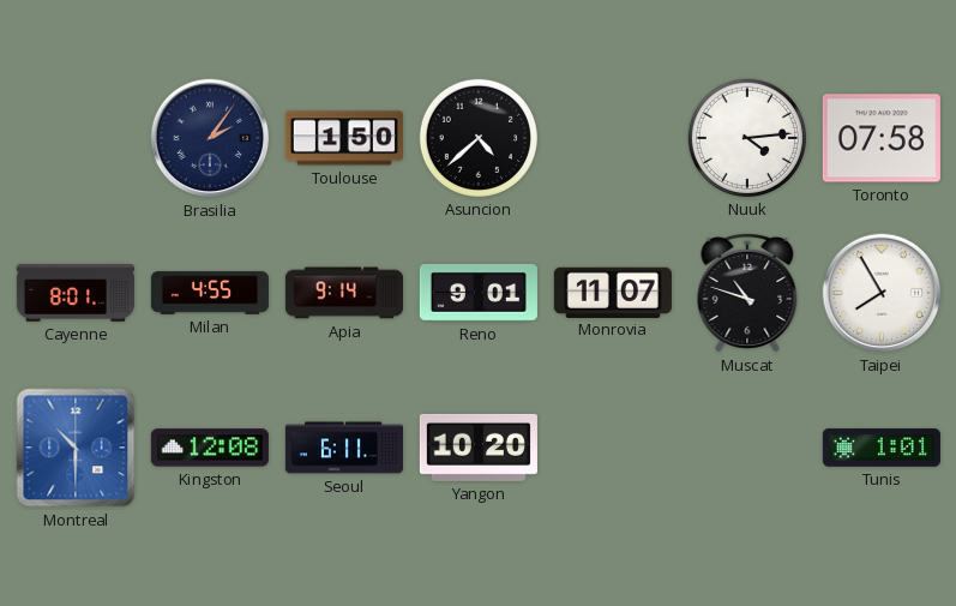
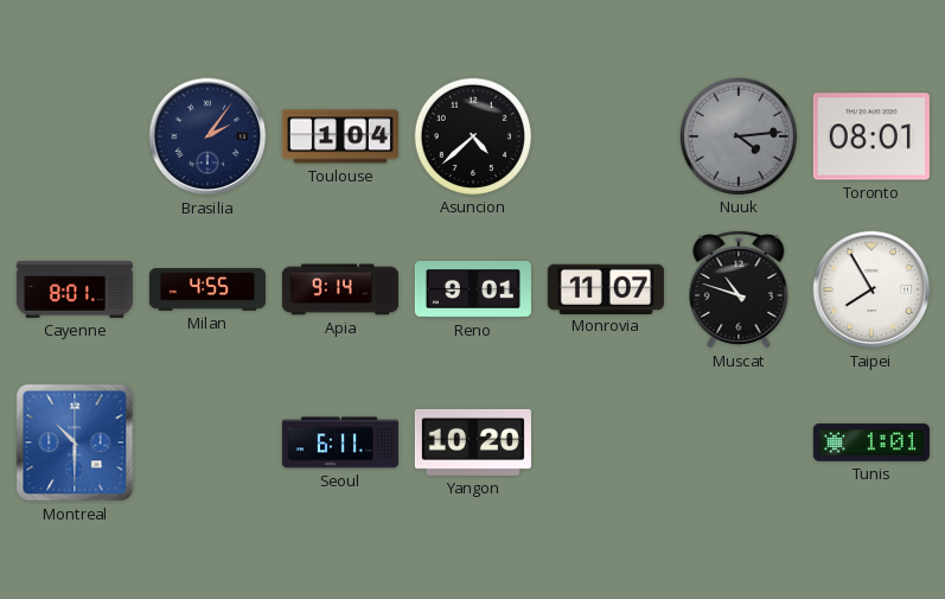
Toulouse: 1:50 -> 1:04
Nuuk dial: white -> grey
Toronto: 07:58 -> 08:01
Kingston: 12:08 -> none
